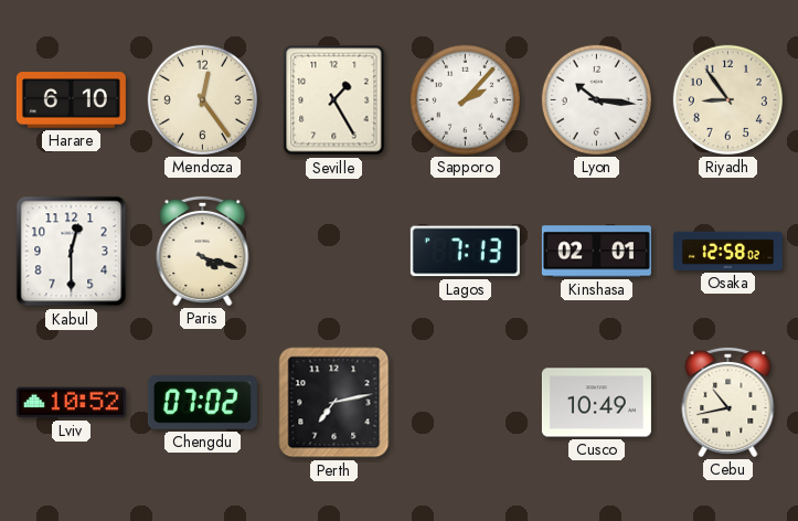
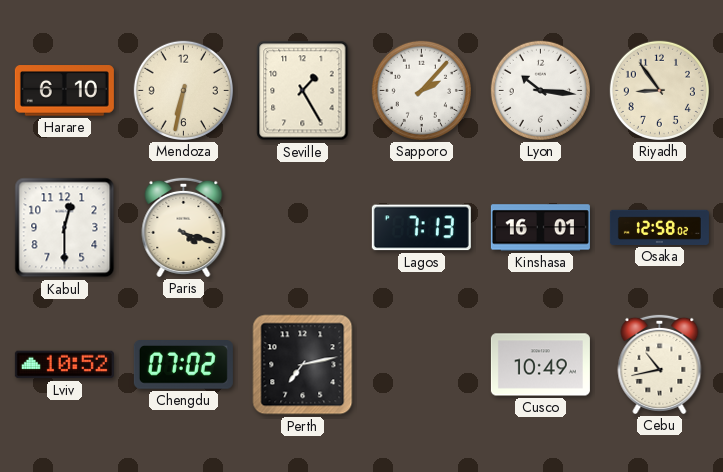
Mendoza: 12:24 -> 6:32
Kinshasa: 02:01 -> 16:01
